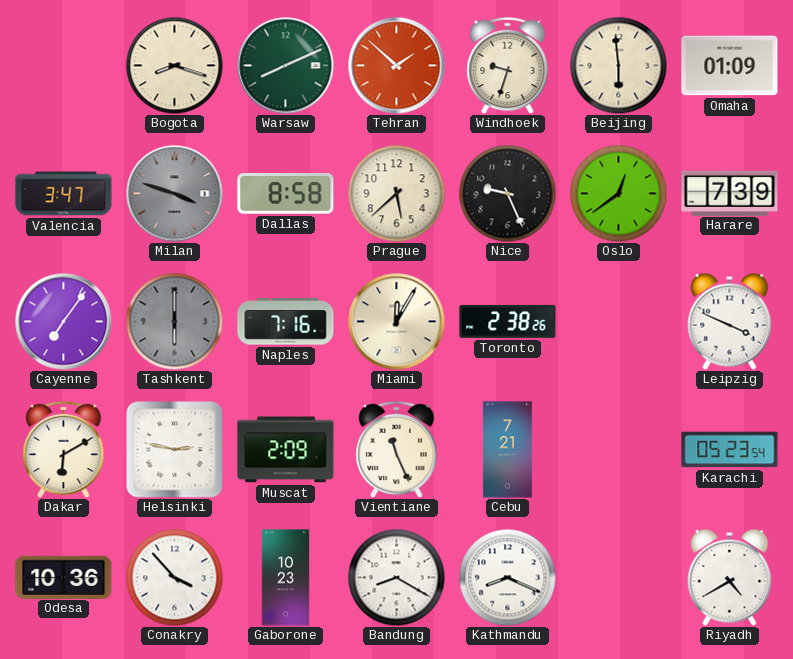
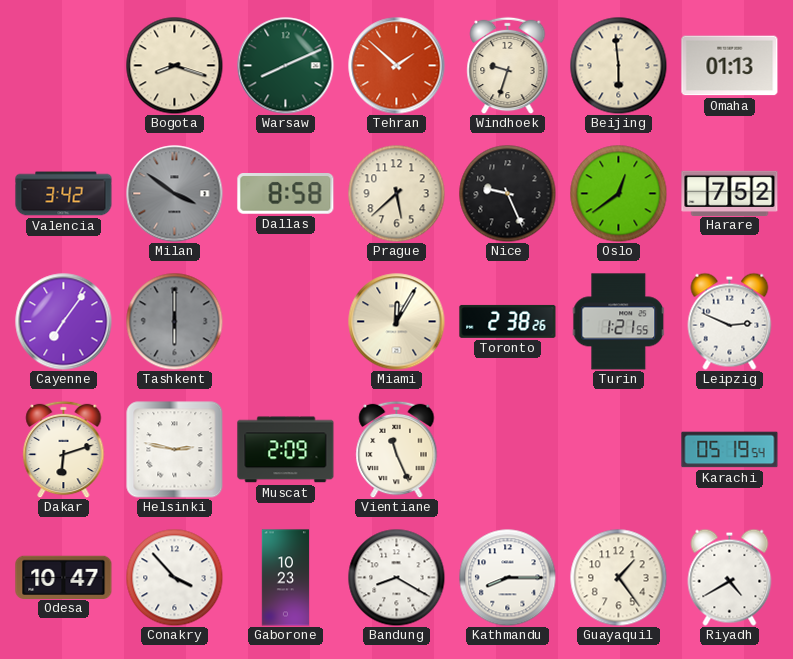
Omaha: 01:09 -> 01:13
Valencia: 3:47 -> 3:42
Milan: 3:48 -> 3:51
Harare: 7:39 -> 7:52
Naples: 7:16 -> none
Turin: none -> 1:21
Leipzig: 3:49 -> 2:49
Dakar: 6:10 -> 6:12
Cebu: 7:21 -> none
Karachi: 05:23 -> 05:19
Odesa: 10:36 -> 10:47
Kathmandu: 8:19 -> 8:15
Guayaquil: none -> 1:24
